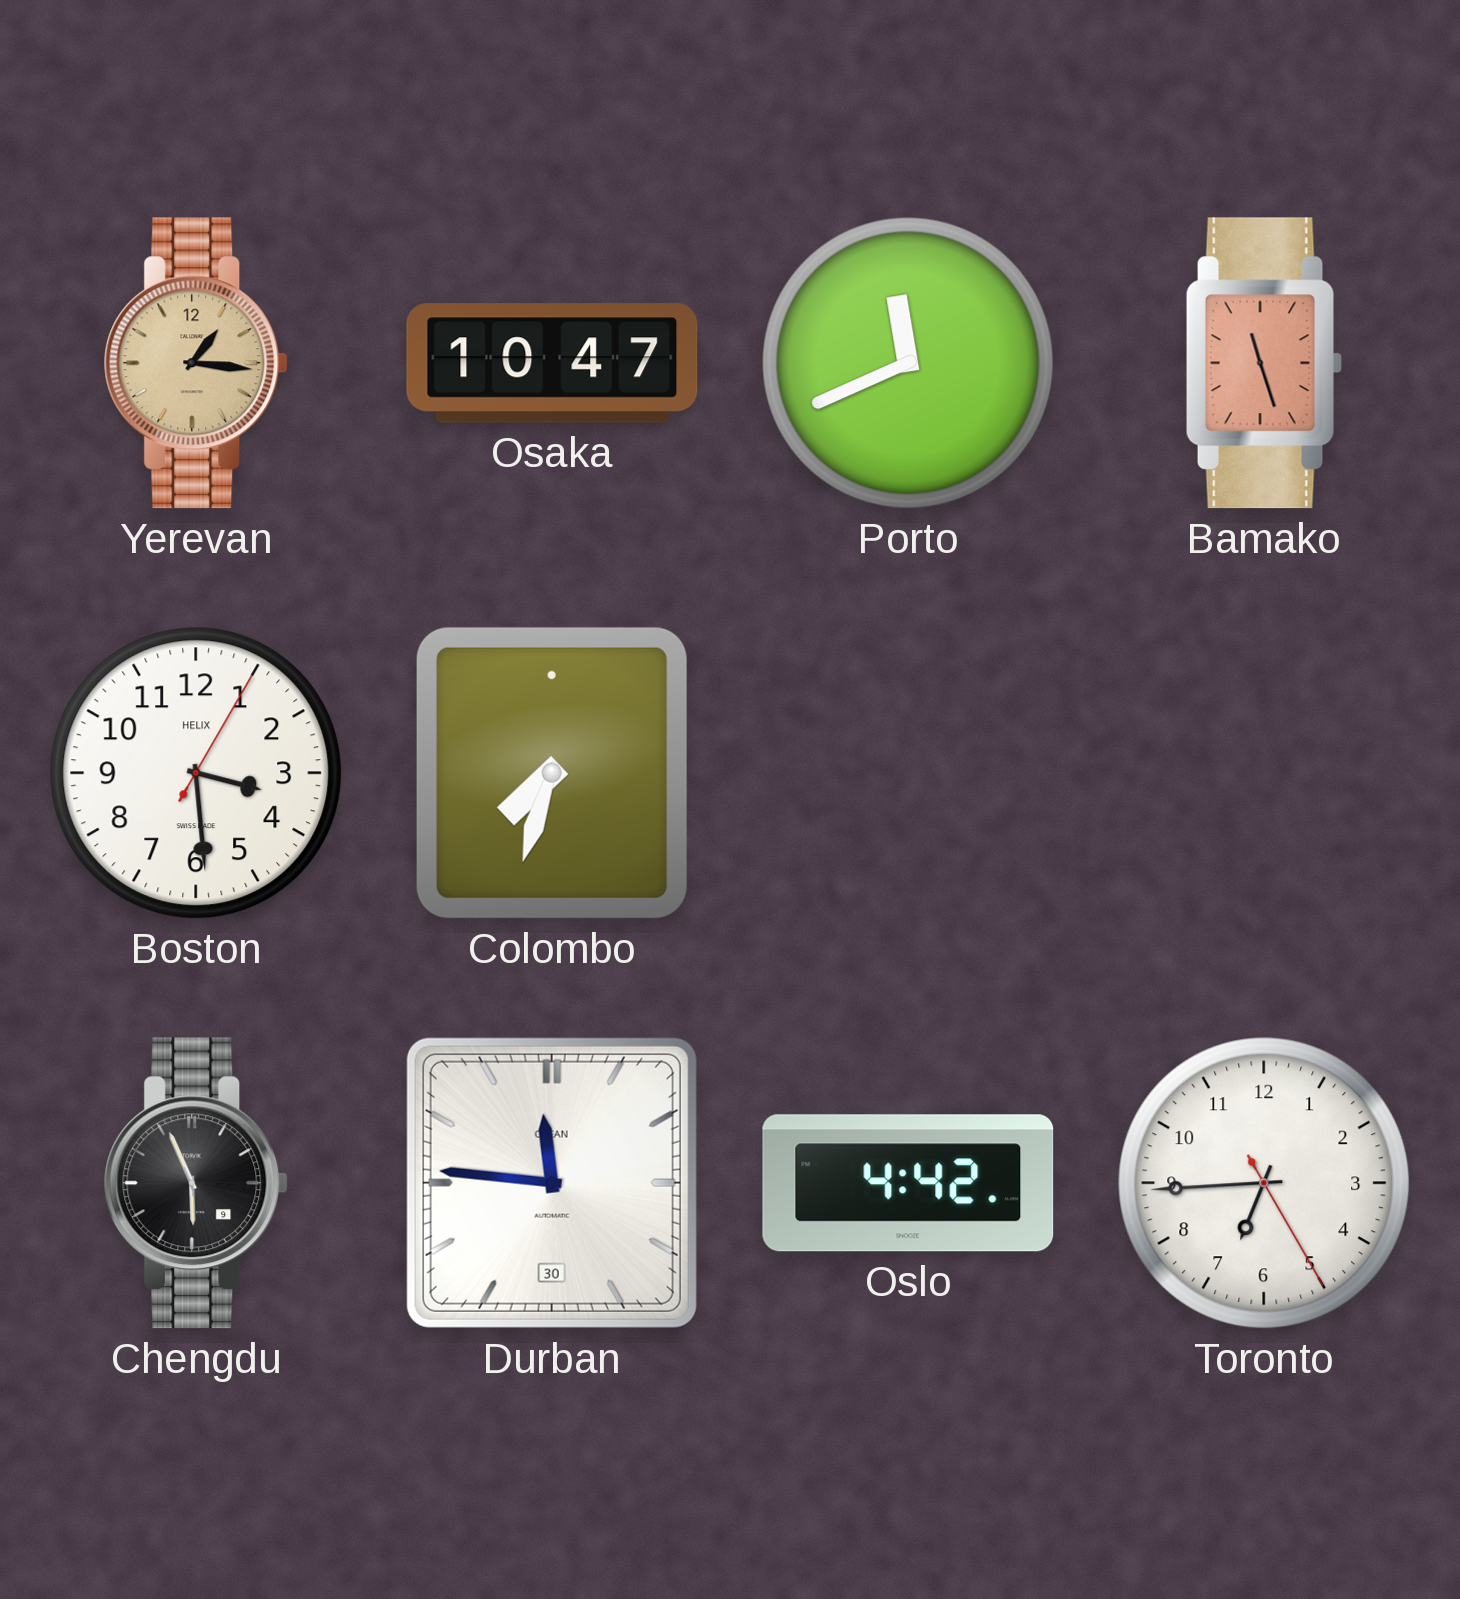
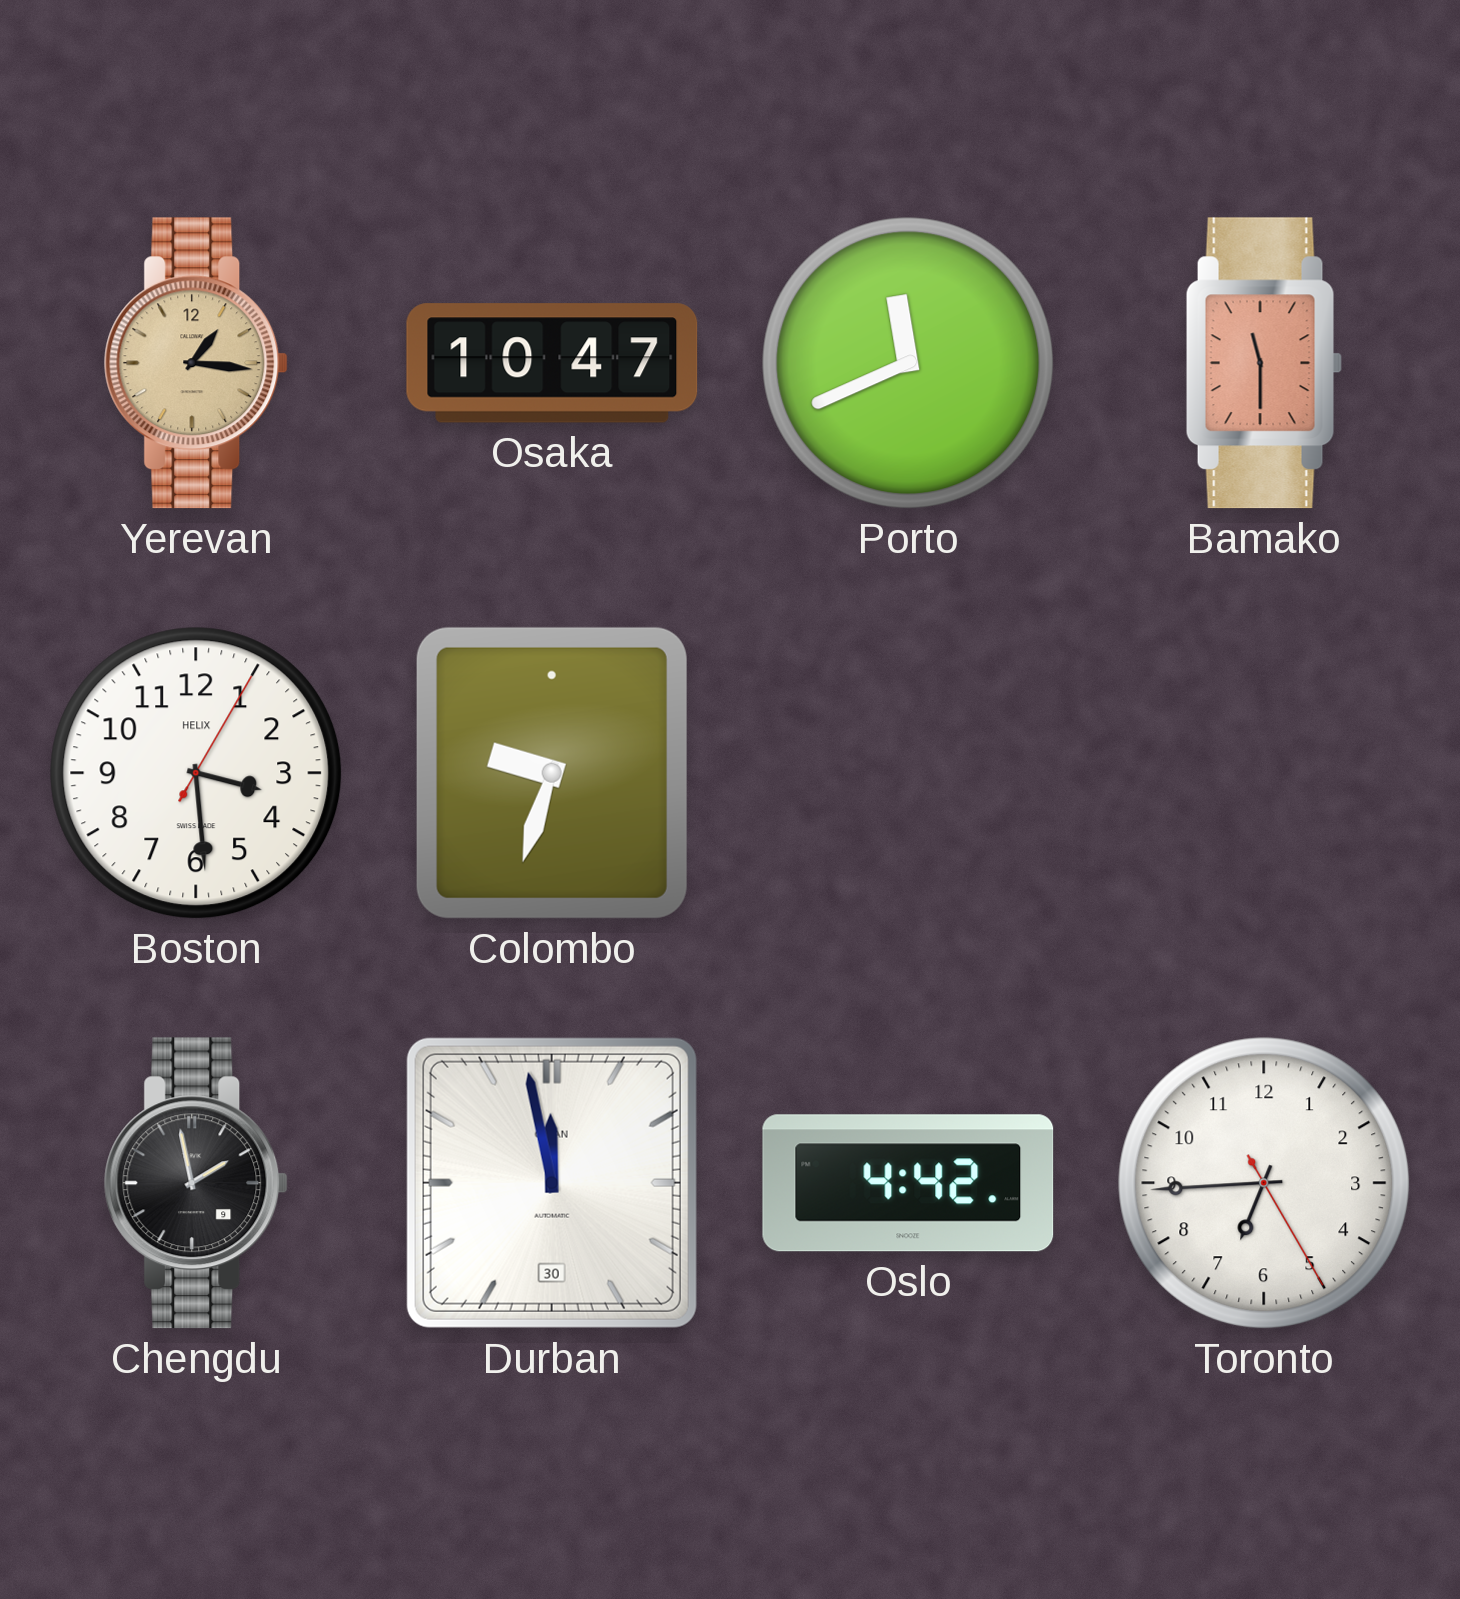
Bamako: 11:27 -> 11:30
Colombo: 7:33 -> 9:33
Chengdu: 5:56 -> 1:58
Durban: 11:46 -> 11:58
